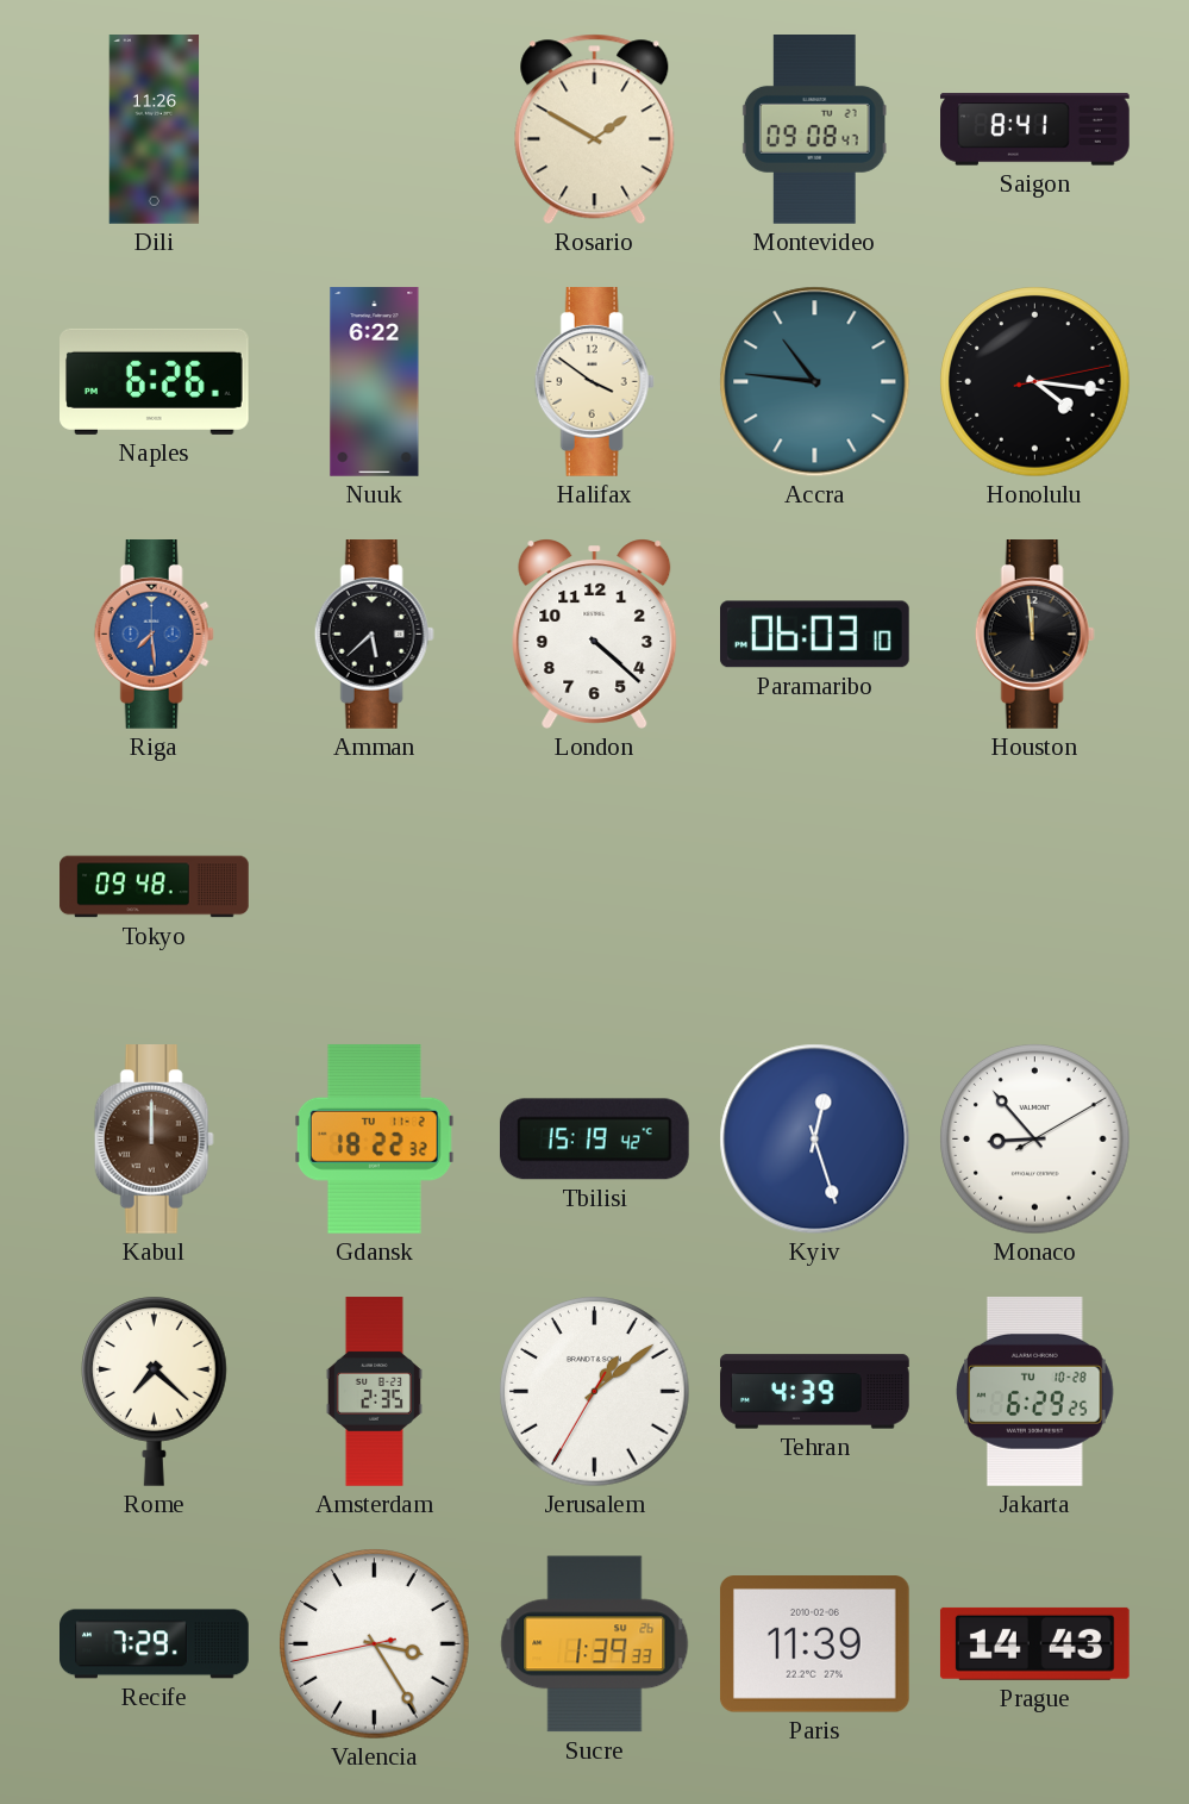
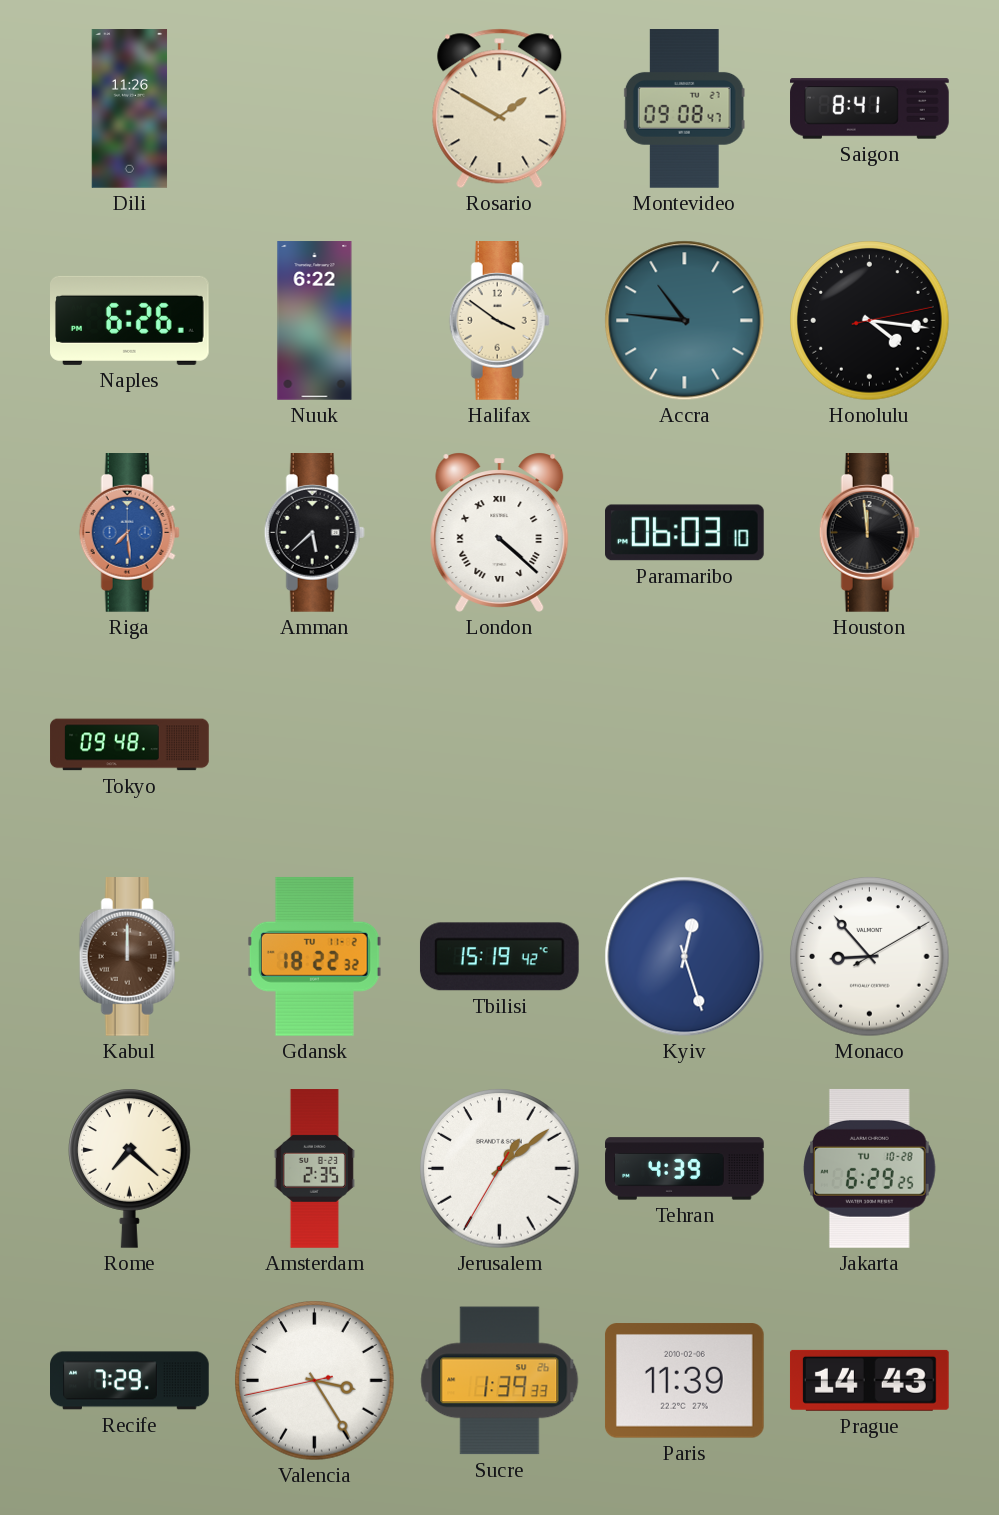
London numerals: Arabic -> Roman
